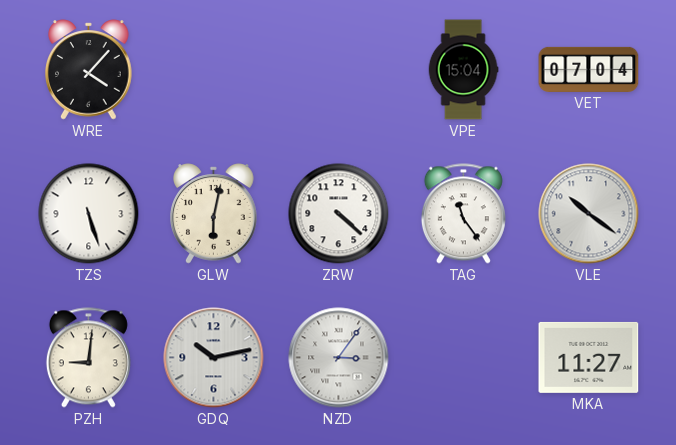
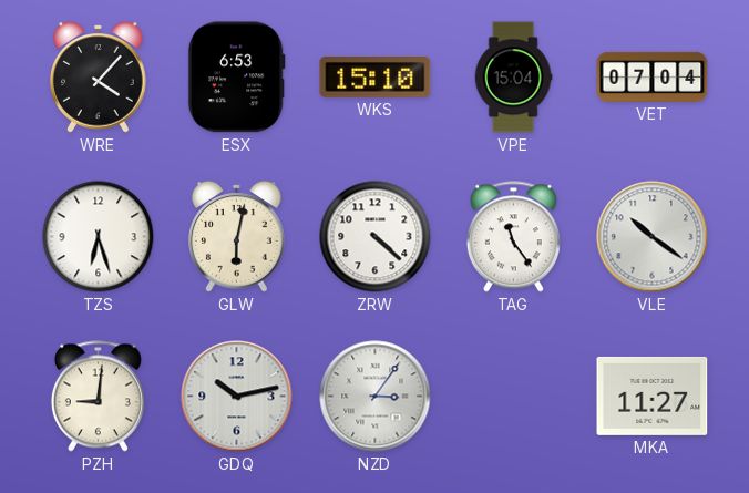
ESX: none -> 6:53
WKS: none -> 15:10
TZS: 5:27 -> 6:27
